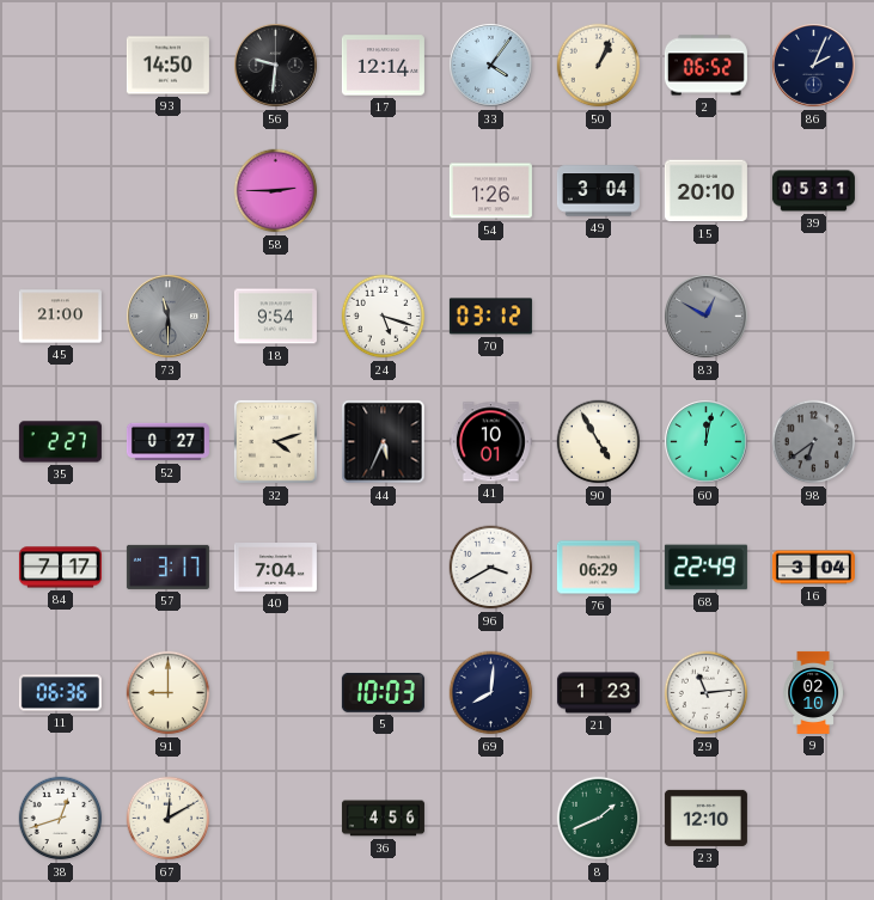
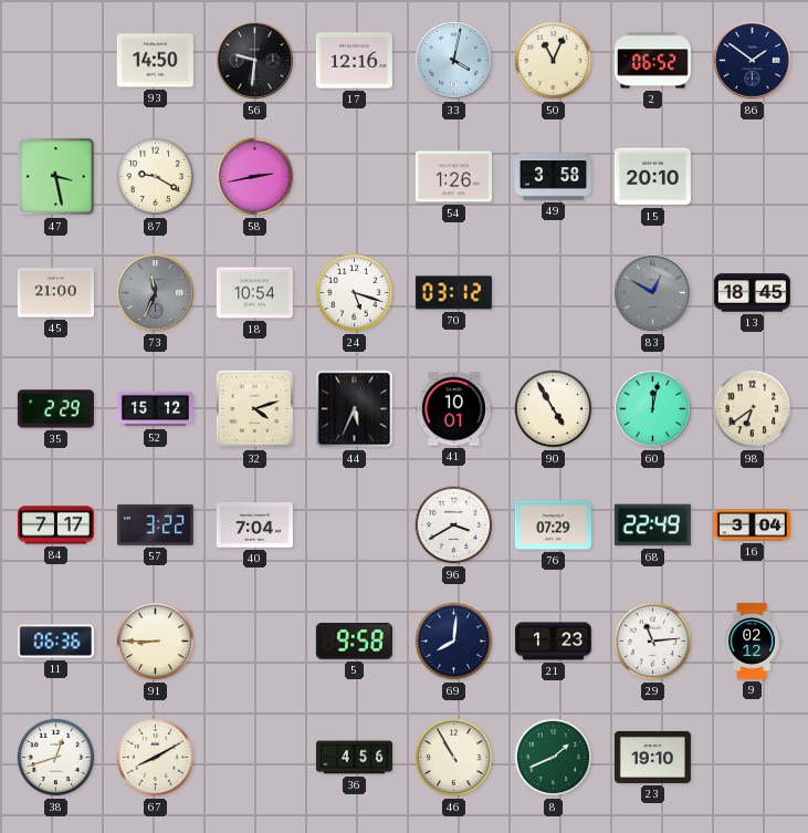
17: 12:14 -> 12:16
33: 4:06 -> 4:02
50: 1:04 -> 11:04
86: 2:04 -> 1:51
47: none -> 3:28
87: none -> 9:20
58: 2:45 -> 2:43
49: 3:04 -> 3:58
39: 05:31 -> none
73: 11:30 -> 11:34
18: 9:54 -> 10:54
13: none -> 18:45
35: 2:27 -> 2:29
52: 0:27 -> 15:12
98 dial: grey -> cream
57: 3:17 -> 3:22
76: 06:29 -> 07:29
91: 9:00 -> 8:45
5: 10:03 -> 9:58
9: 02:10 -> 02:12
67: 12:10 -> 8:10
46: none -> 10:55
23: 12:10 -> 19:10
